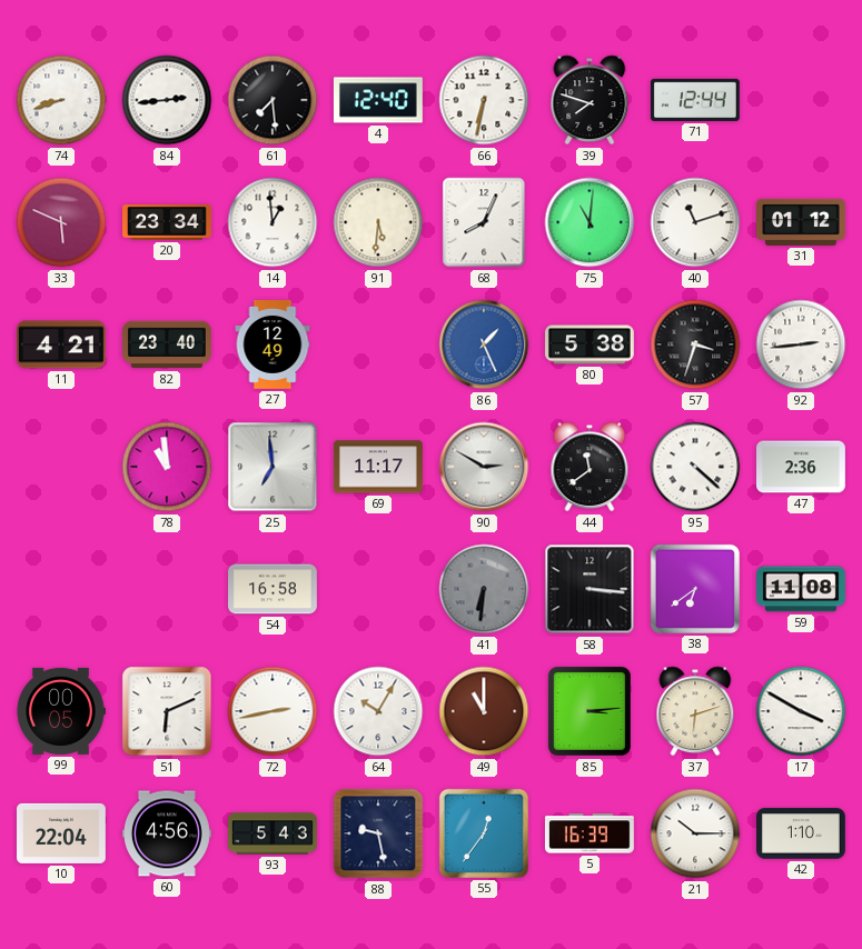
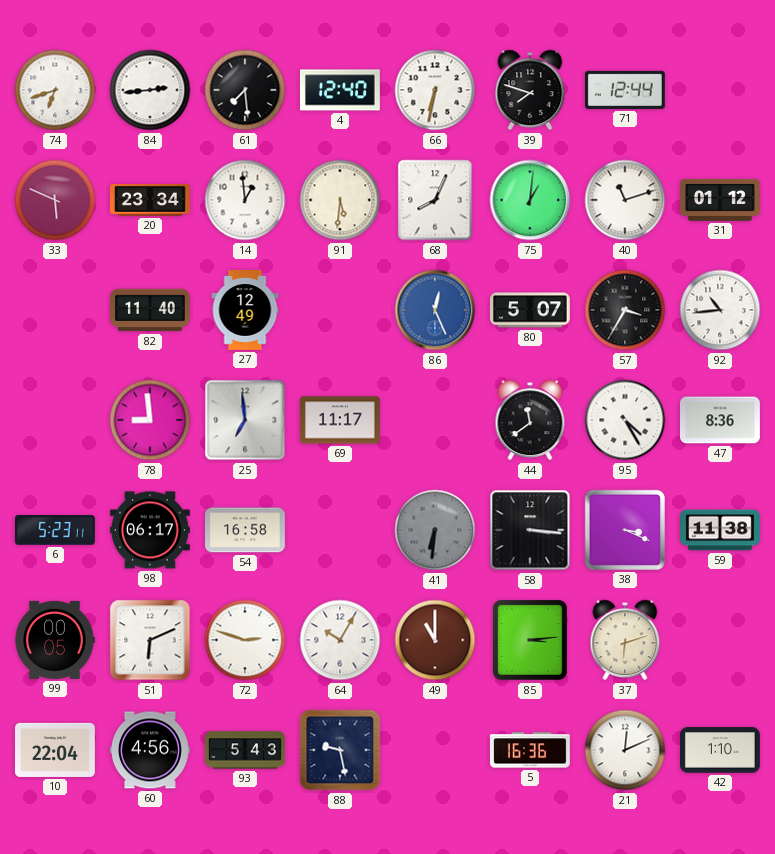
74: 8:42 -> 6:42
75: 11:01 -> 1:01
11: 4:21 -> none
82: 23:40 -> 11:40
86: 1:26 -> 12:26
80: 5:38 -> 5:07
57: 3:33 -> 3:35
92: 2:44 -> 10:44
78: 10:59 -> 8:59
90: 2:50 -> none
95: 4:22 -> 4:25
47: 2:36 -> 8:36
6: none -> 5:23
98: none -> 06:17
38: 6:39 -> 3:19
59: 11:08 -> 11:38
72: 2:43 -> 2:48
17: 3:50 -> none
55: 12:36 -> none
5: 16:39 -> 16:36
21: 10:15 -> 12:11
